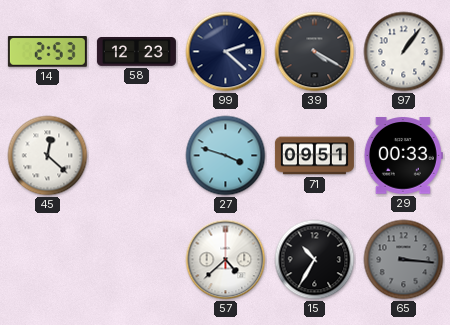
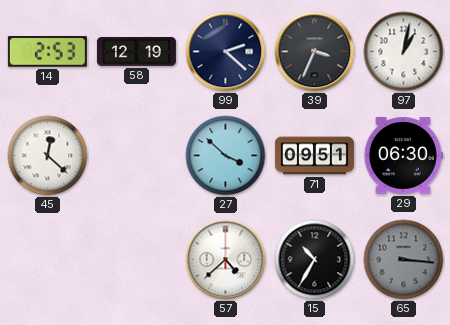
58: 12:23 -> 12:19
39: 4:20 -> 3:34
97: 1:06 -> 1:02
27: 3:48 -> 3:52
29: 00:33 -> 06:30
